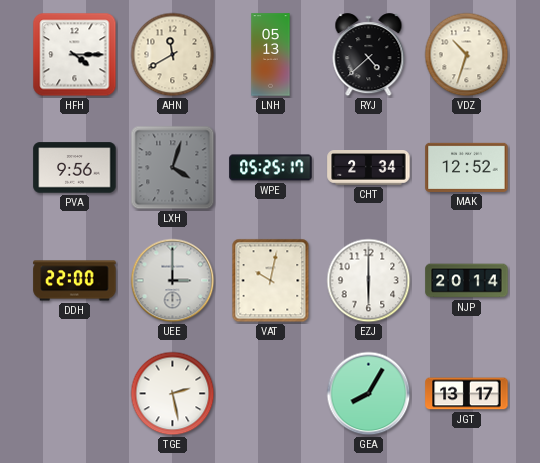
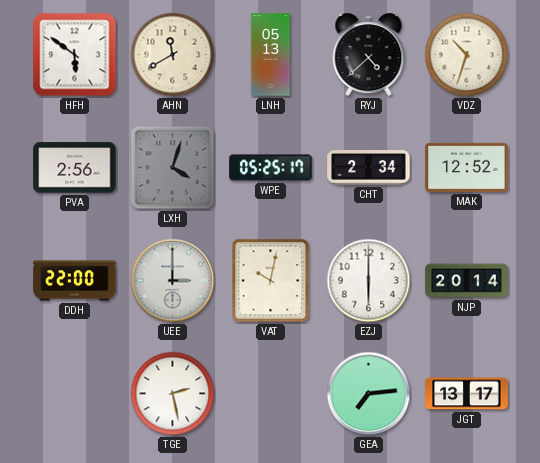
HFH: 4:15 -> 5:51
PVA: 9:56 -> 2:56
GEA: 8:05 -> 7:14
